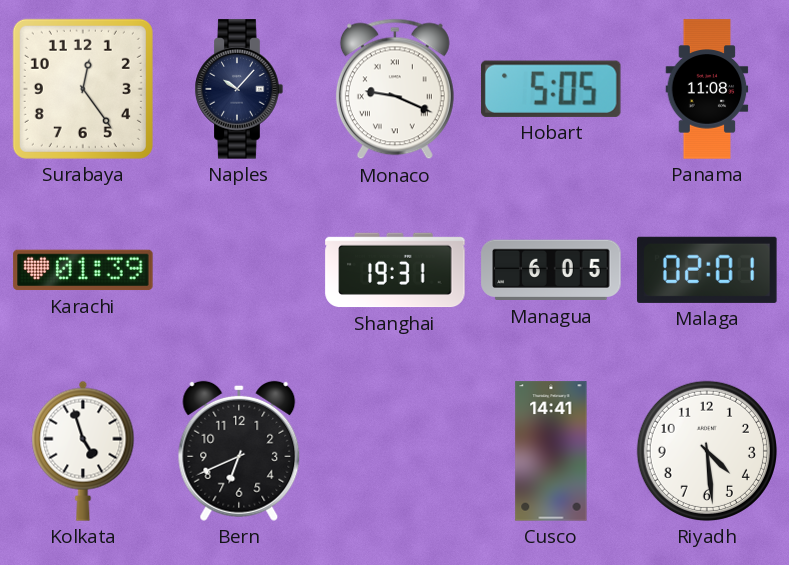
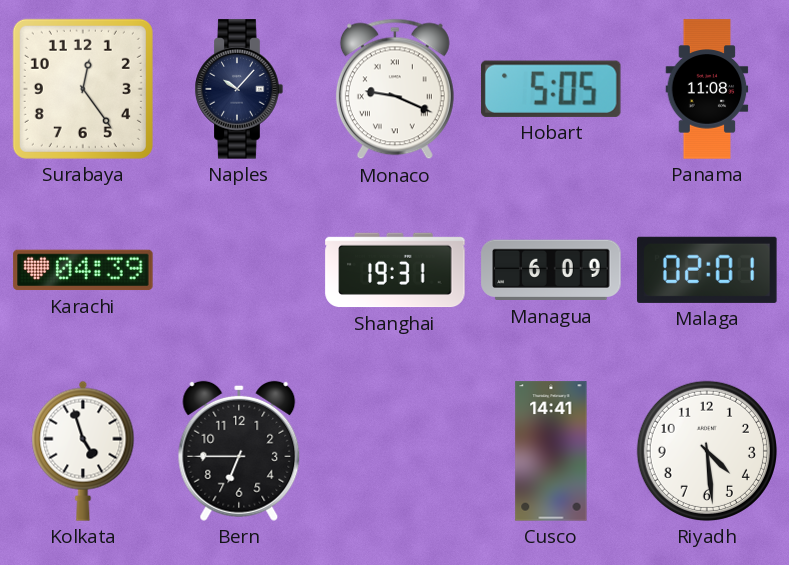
Karachi: 01:39 -> 04:39
Managua: 6:05 -> 6:09
Bern: 6:41 -> 6:45
